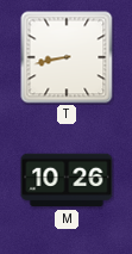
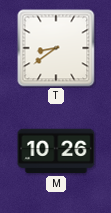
T: 8:43 -> 8:39
